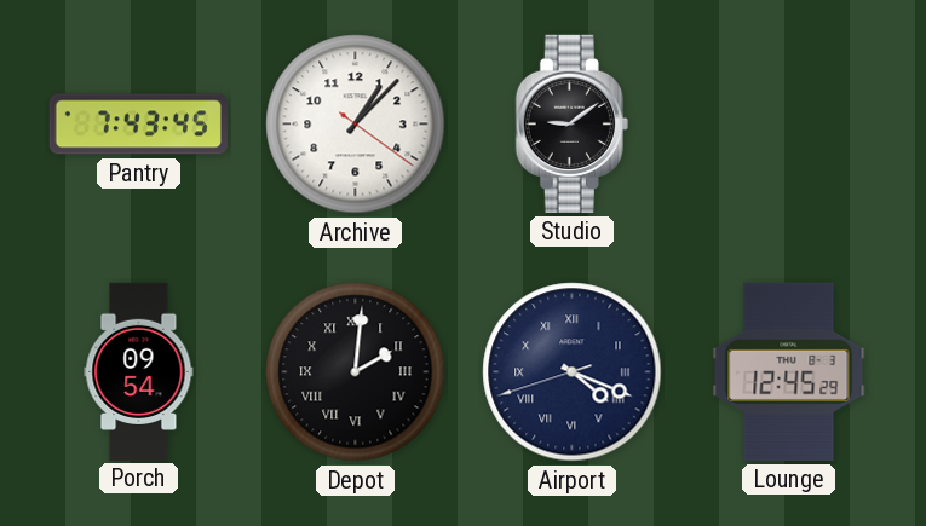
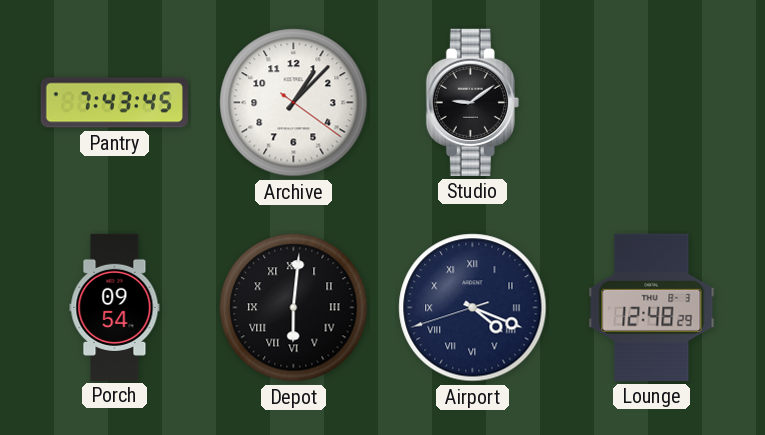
Depot: 2:01 -> 6:01
Lounge: 12:45 -> 12:48
